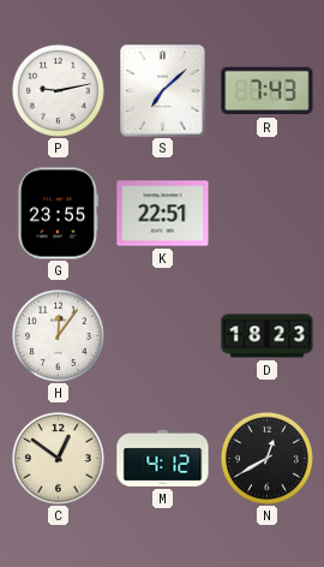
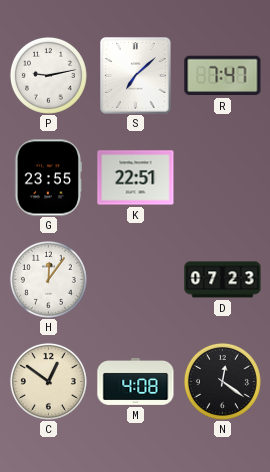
R: 7:43 -> 7:47
D: 18:23 -> 07:23
M: 4:12 -> 4:08
N: 12:40 -> 12:21
